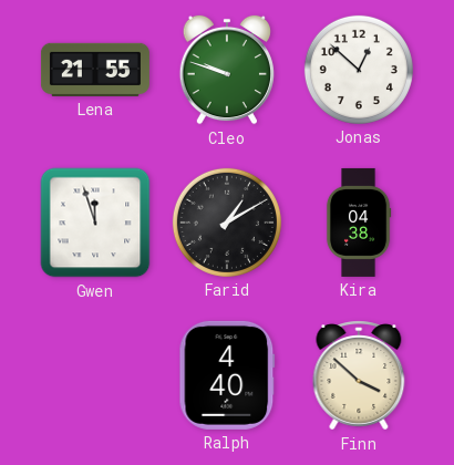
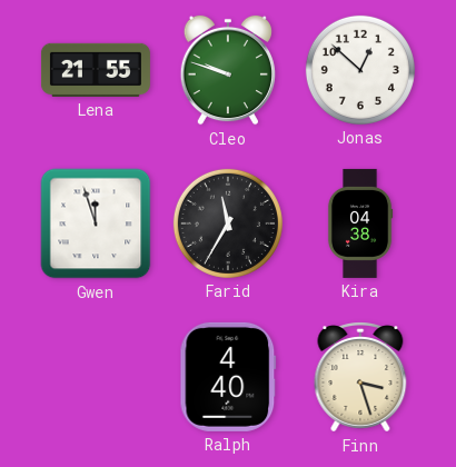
Farid: 1:10 -> 11:35
Finn: 3:52 -> 3:27
